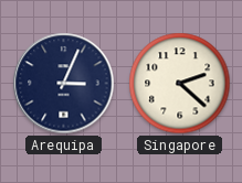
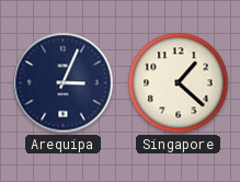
Singapore: 2:22 -> 1:22
